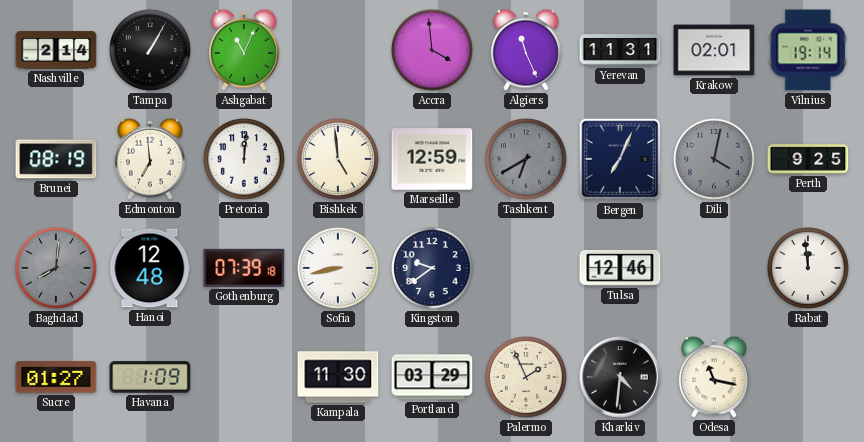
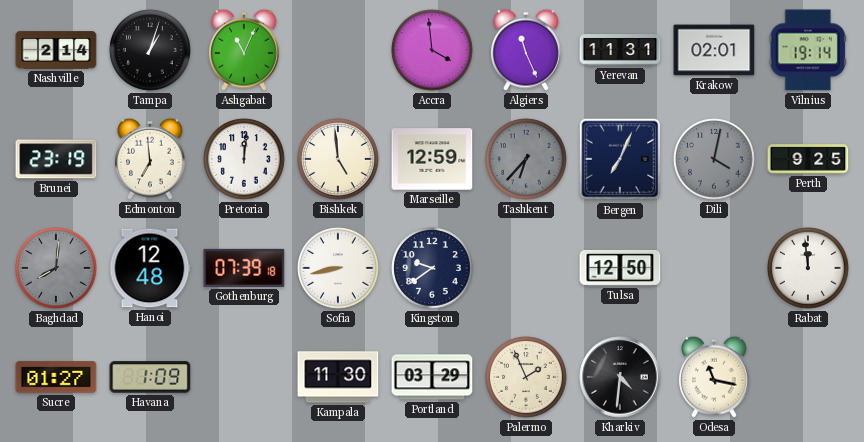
Tampa: 1:05 -> 1:03
Brunei: 08:19 -> 23:19
Tashkent: 6:40 -> 6:37
Tulsa: 12:46 -> 12:50
